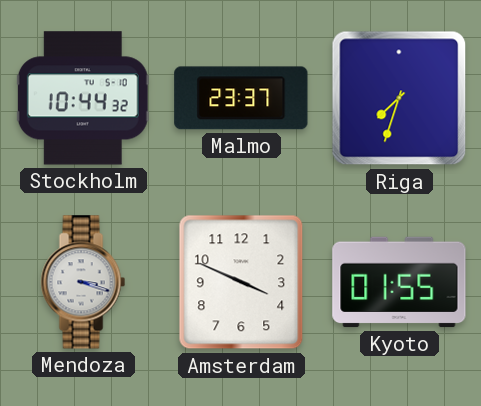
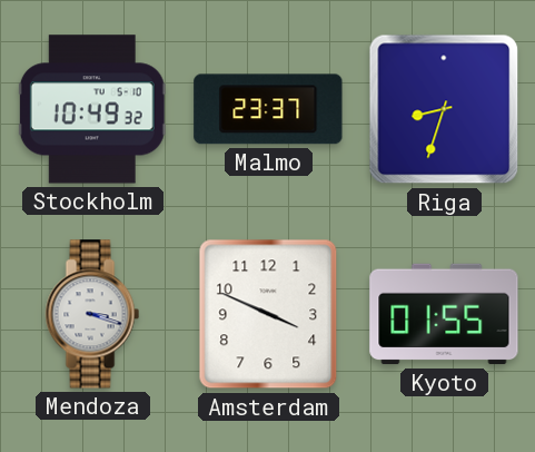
Stockholm: 10:44 -> 10:49
Riga: 7:33 -> 8:33
